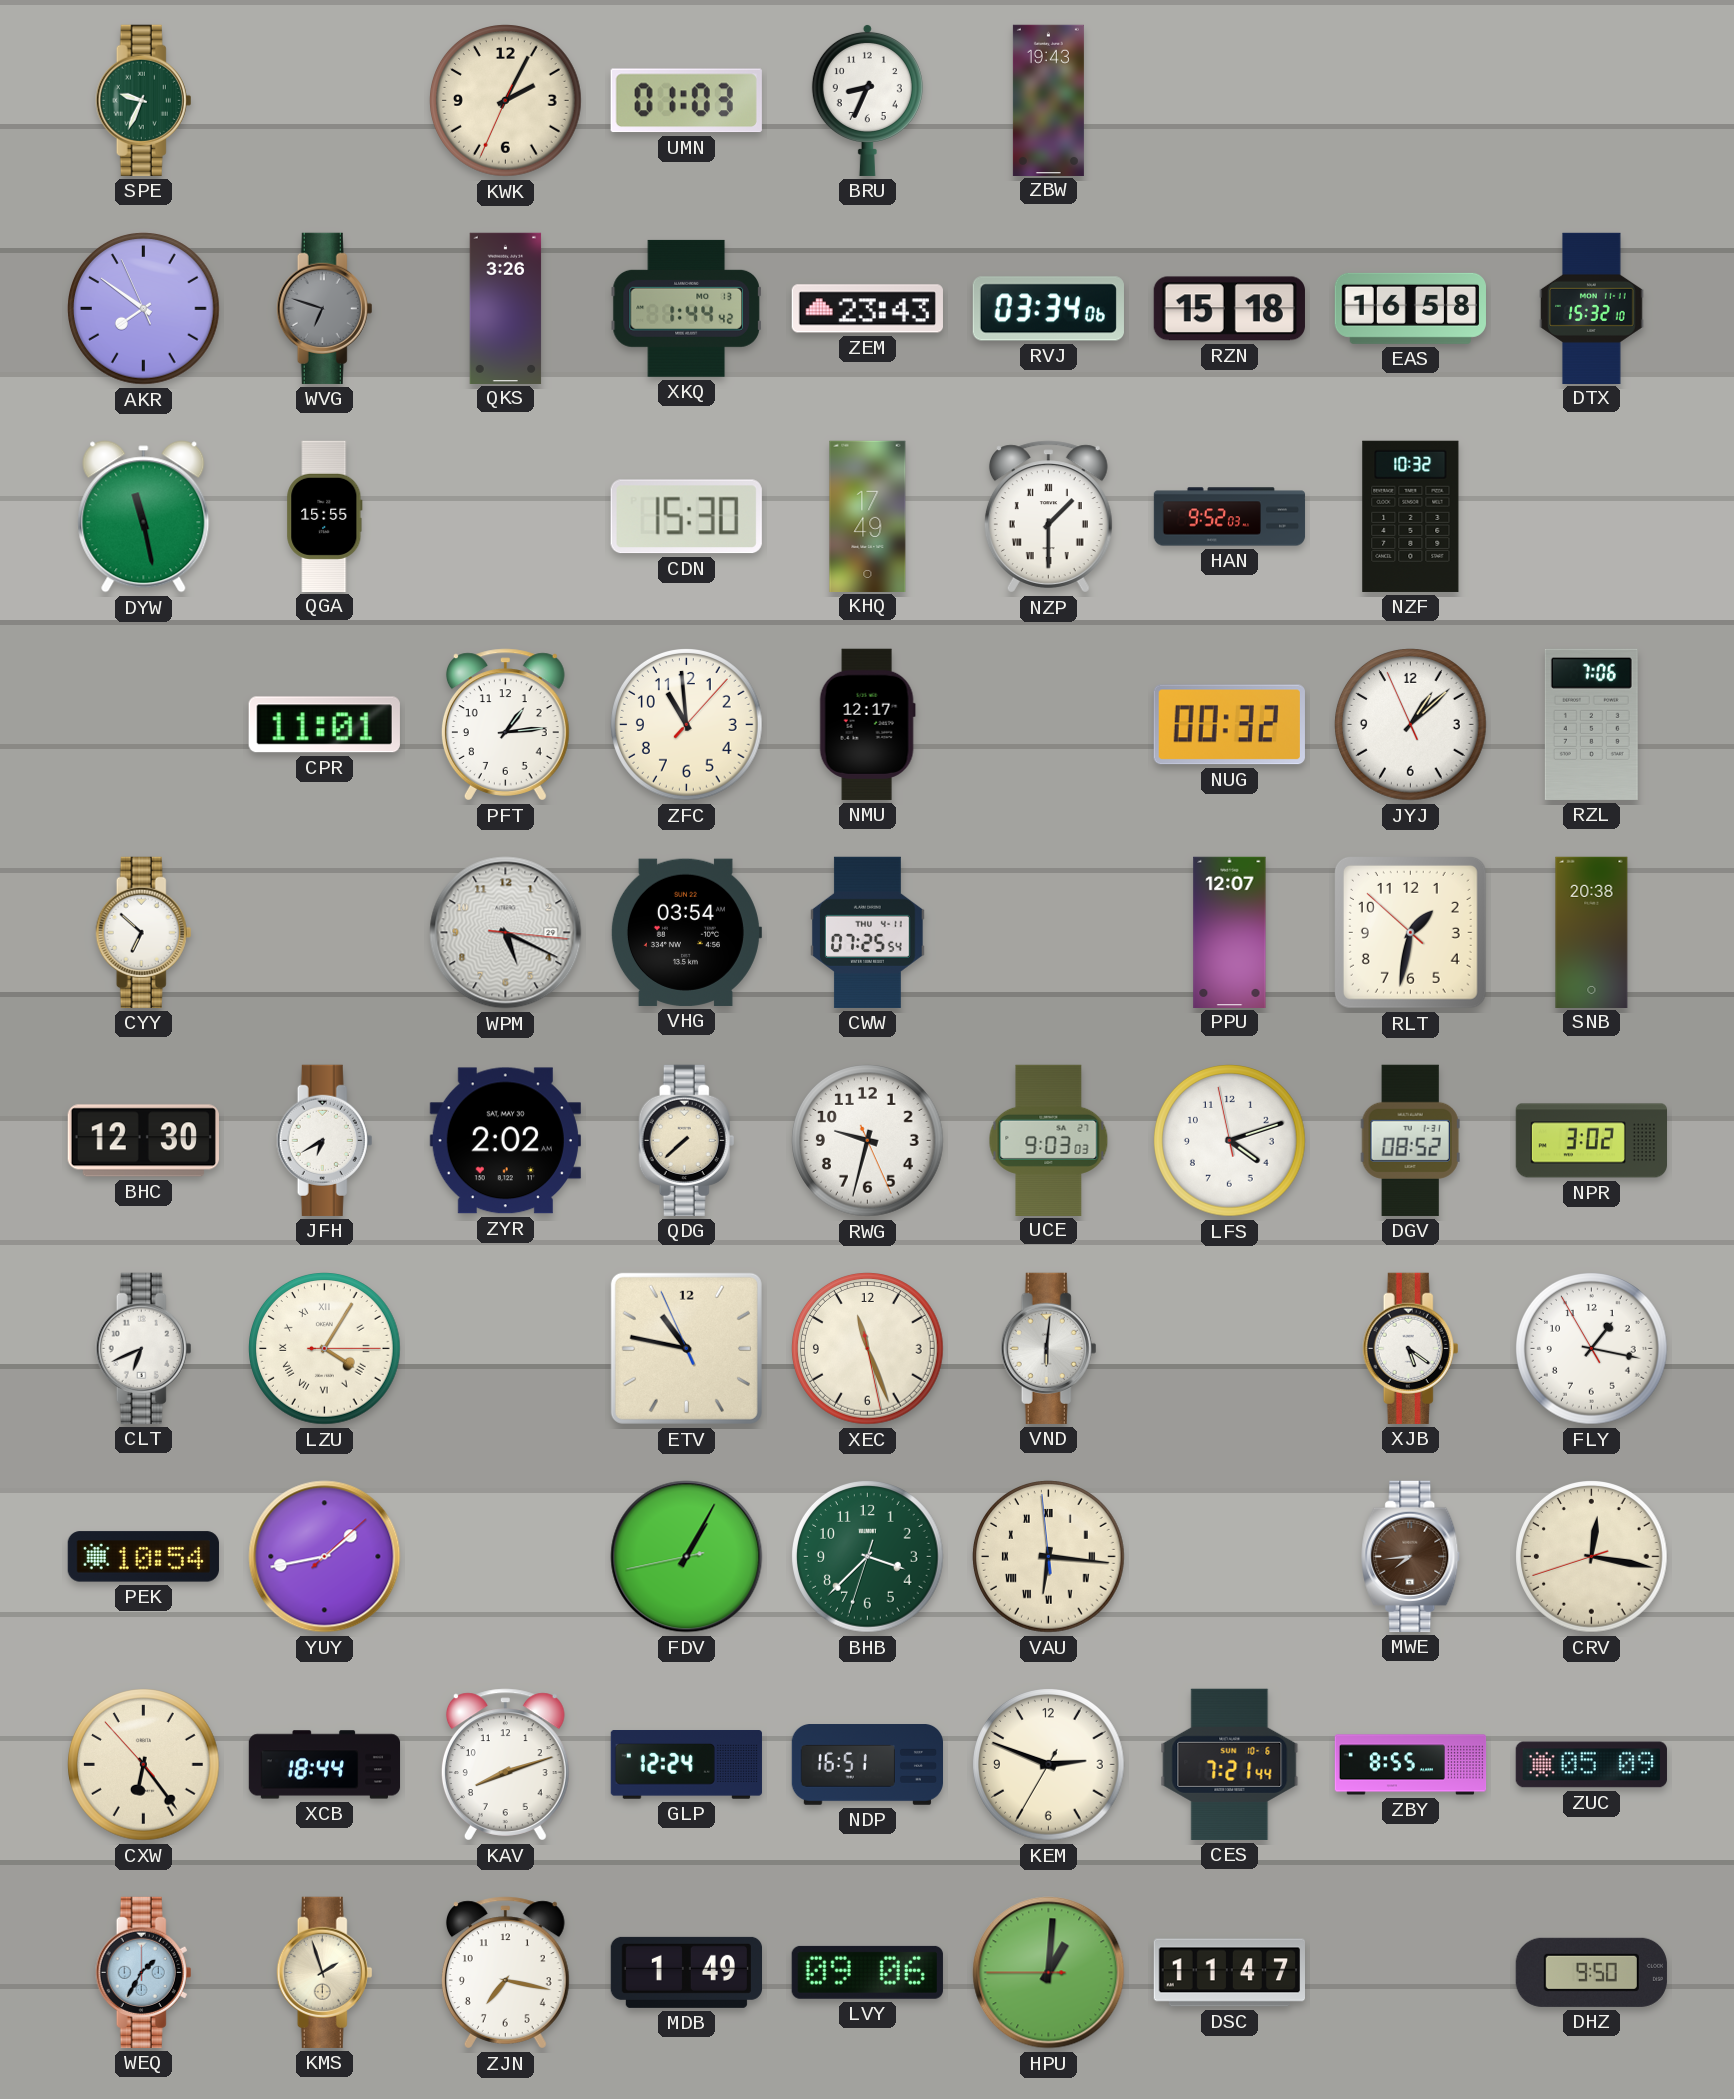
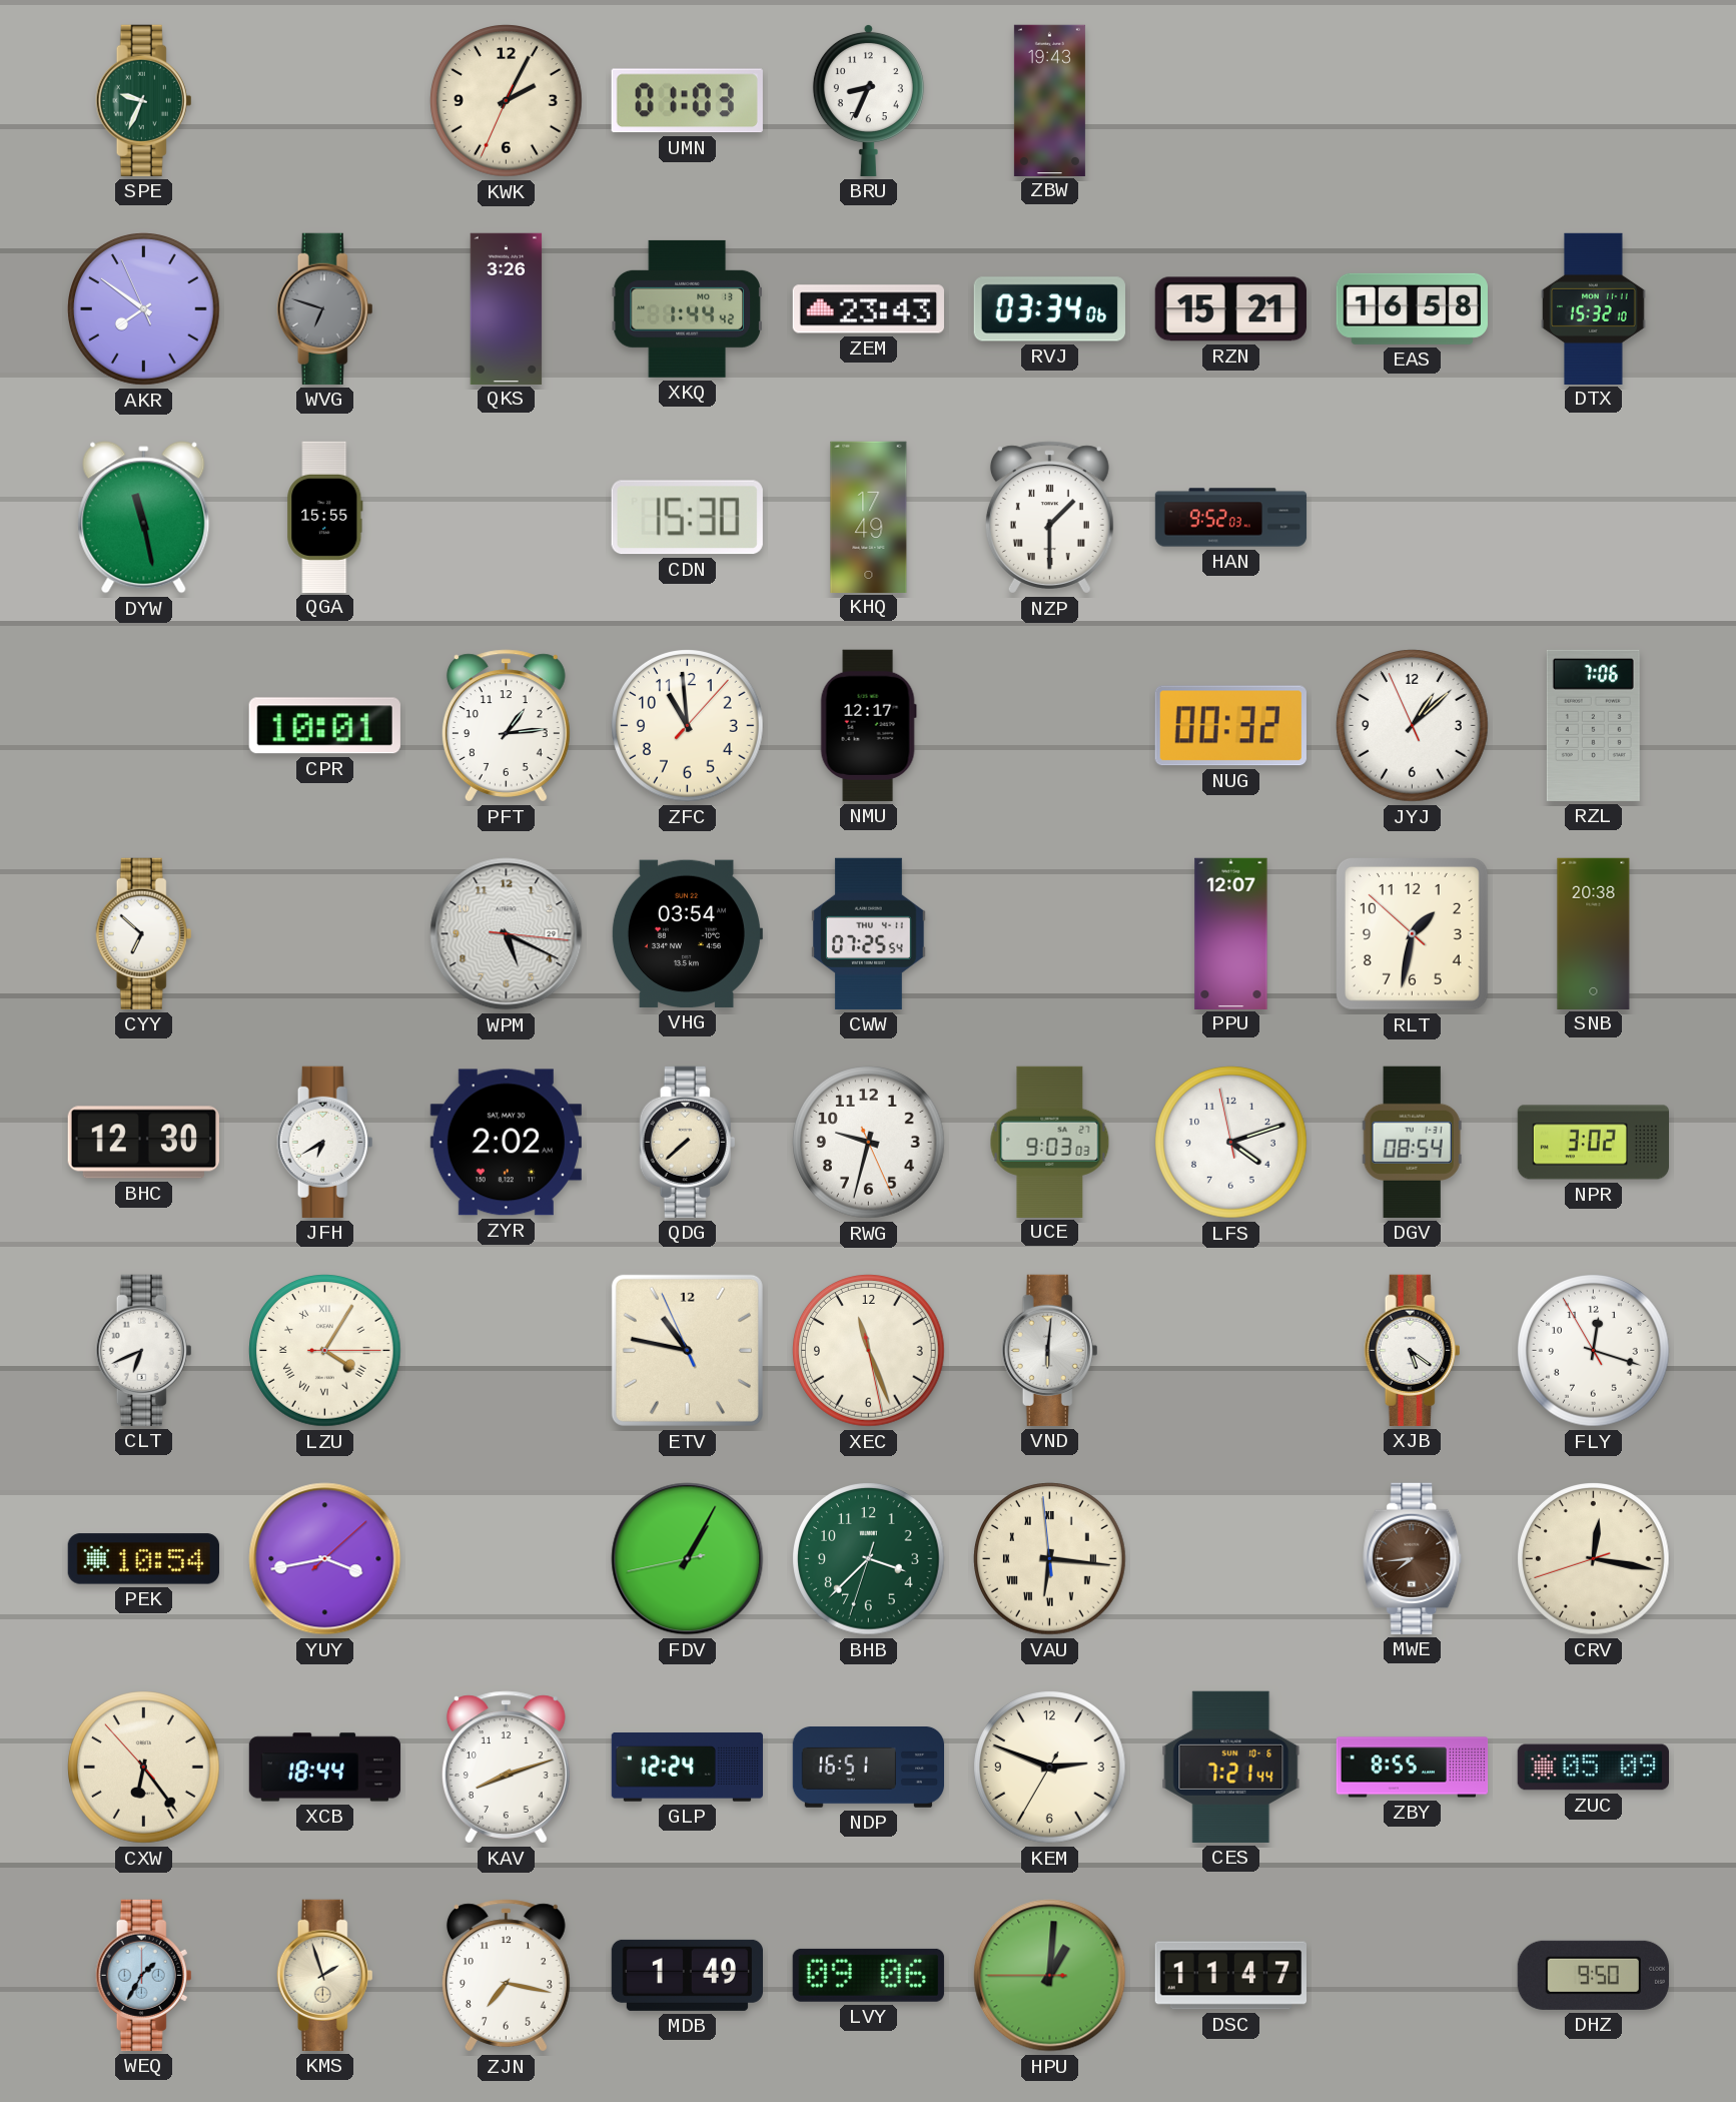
RZN: 15:18 -> 15:21
NZF: 10:32 -> none
CPR: 11:01 -> 10:01
DGV: 08:52 -> 08:54
FLY: 1:16 -> 12:17
YUY: 1:43 -> 3:43
